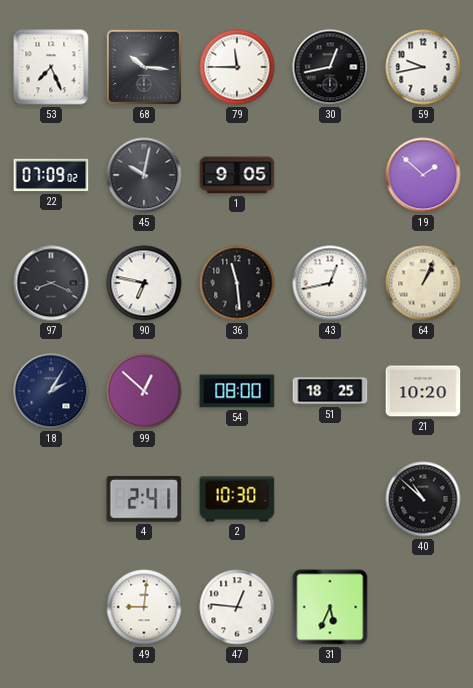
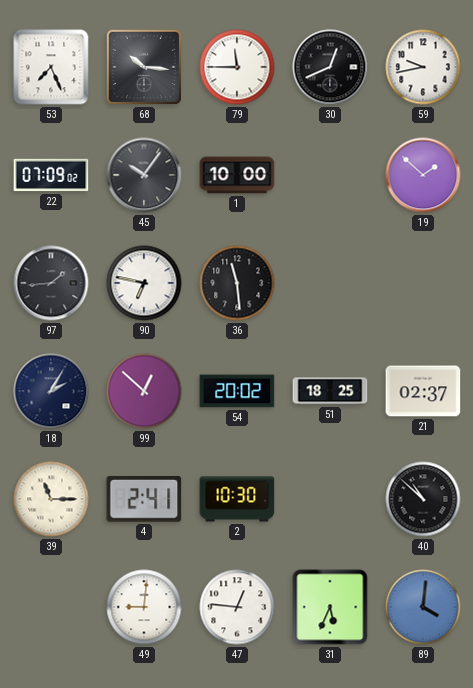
30: 12:43 -> 12:41
45: 10:02 -> 10:06
1: 9:05 -> 10:00
97: 8:19 -> 1:44
43: 12:43 -> none
64: 1:04 -> none
54: 08:00 -> 20:02
21: 10:20 -> 02:37
39: none -> 11:15
89: none -> 4:01
